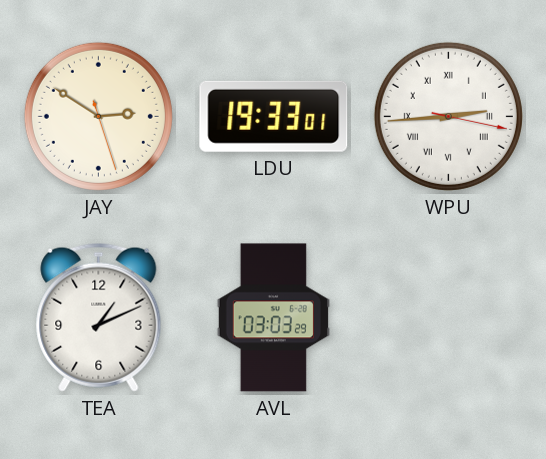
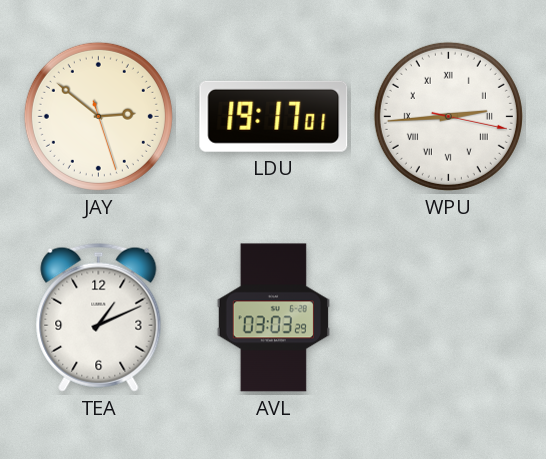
JAY: 2:50 -> 2:51
LDU: 19:33 -> 19:17
